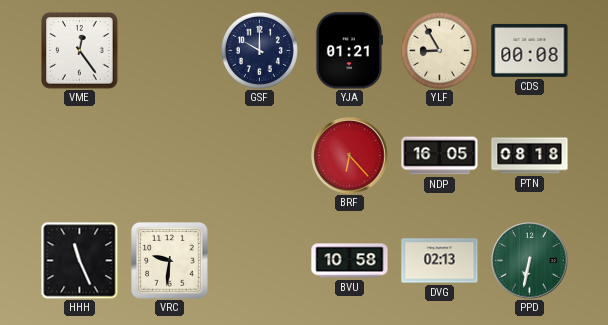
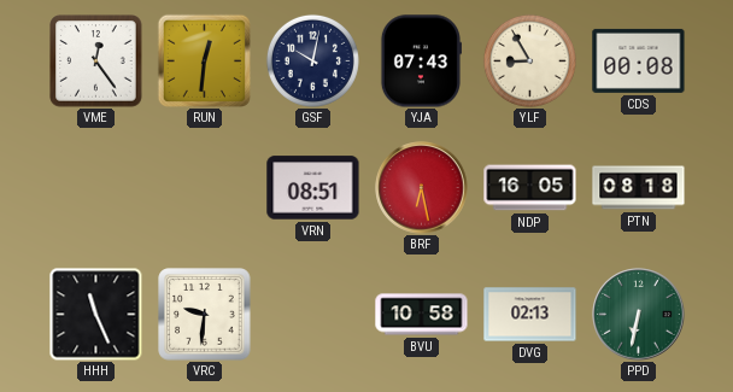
RUN: none -> 12:31
GSF: 10:00 -> 10:02
YJA: 01:21 -> 07:43
VRN: none -> 08:51
BRF: 6:23 -> 6:28
